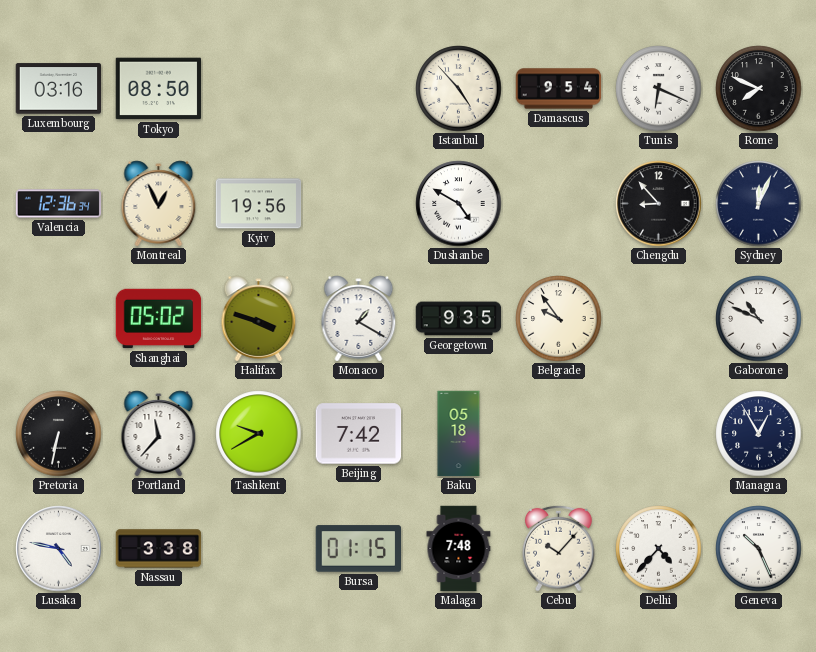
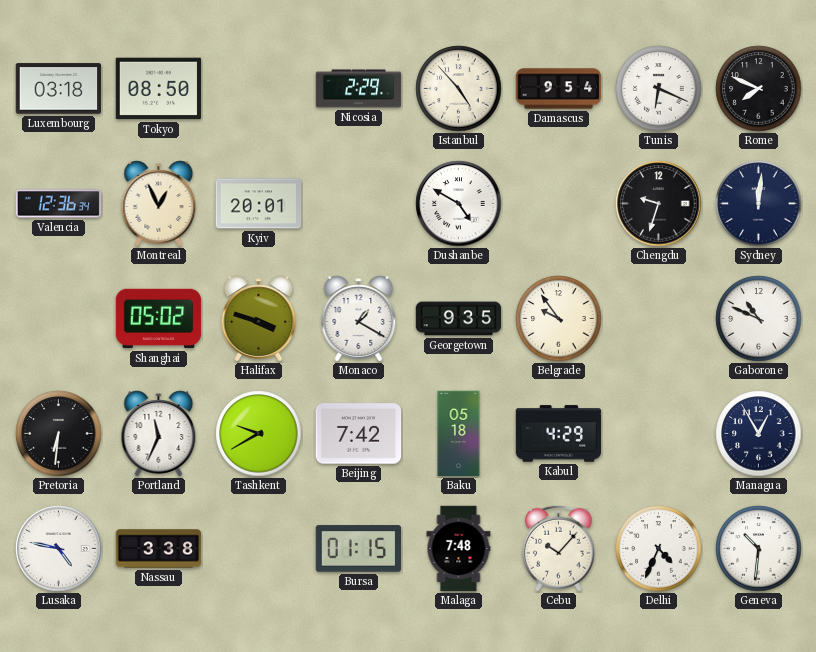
Luxembourg: 03:16 -> 03:18
Nicosia: none -> 2:29
Kyiv: 19:56 -> 20:01
Chengdu: 8:53 -> 9:33
Sydney: 12:04 -> 12:01
Pretoria: 6:32 -> 6:31
Portland: 11:37 -> 11:34
Kabul: none -> 4:29
Delhi: 4:37 -> 4:34
Geneva: 10:26 -> 10:31
